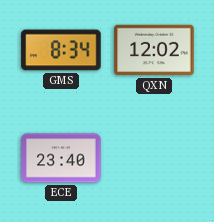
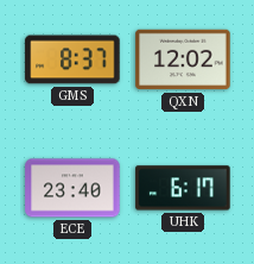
GMS: 8:34 -> 8:37
UHK: none -> 6:17
